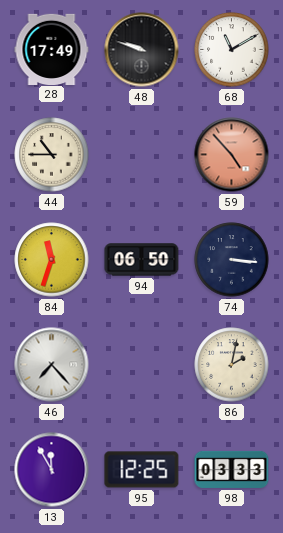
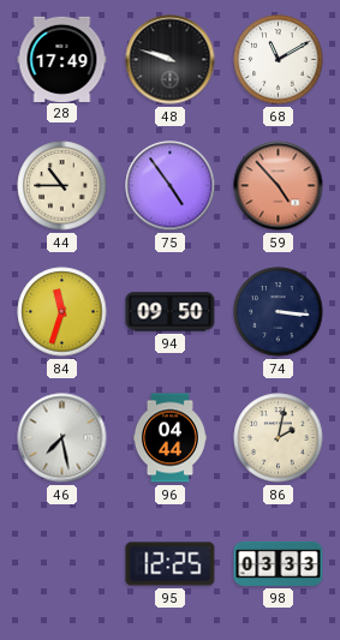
75: none -> 4:54
94: 06:50 -> 09:50
46: 7:23 -> 7:28
96: none -> 04:44
13: 11:55 -> none
